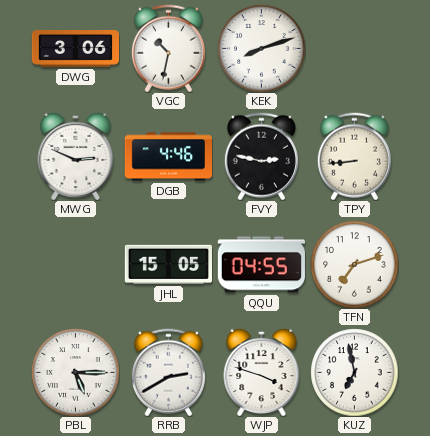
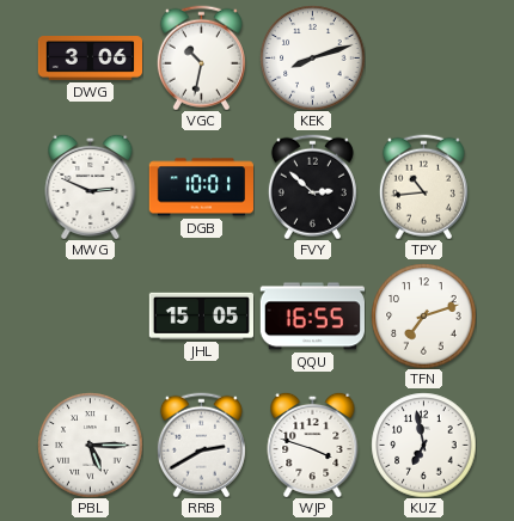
DGB: 4:46 -> 10:01
FVY: 2:47 -> 2:52
TPY: 8:44 -> 10:44
QQU: 04:55 -> 16:55
